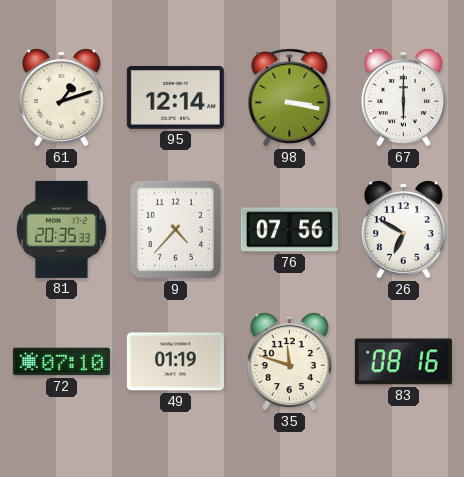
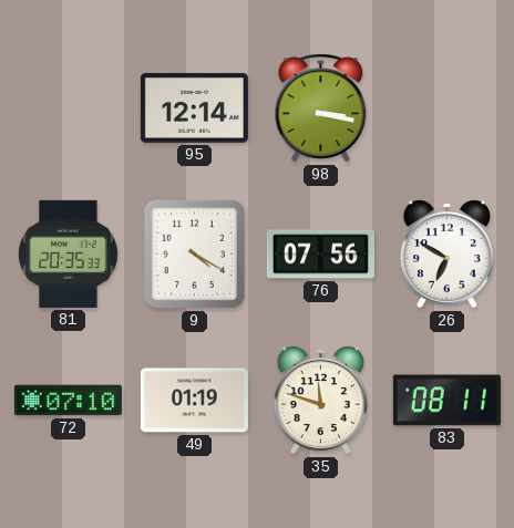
61: 1:12 -> none
67: 6:00 -> none
9: 4:37 -> 4:20
83: 08:16 -> 08:11
